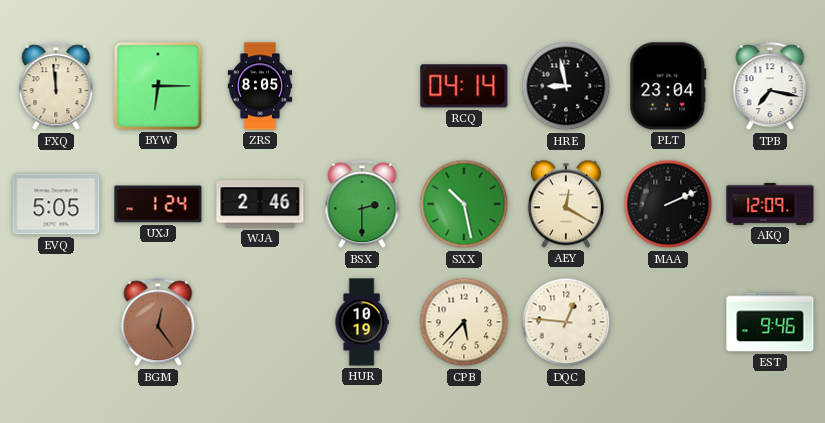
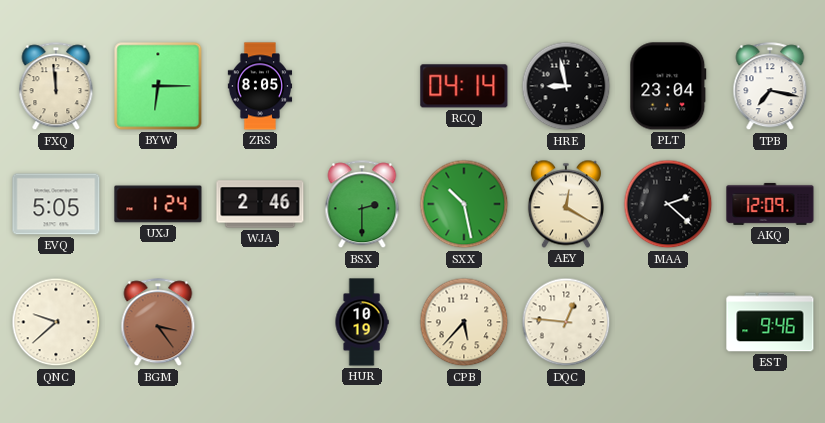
MAA: 2:11 -> 2:22
QNC: none -> 9:38
BGM: 12:24 -> 3:24
